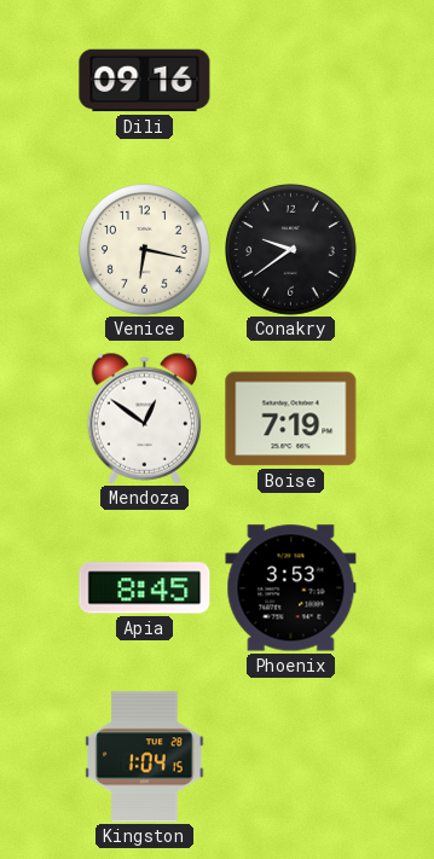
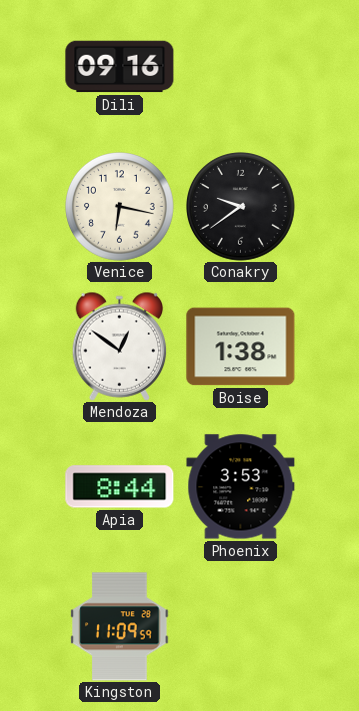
Boise: 7:19 -> 1:38
Apia: 8:45 -> 8:44
Kingston: 1:04 -> 11:09
